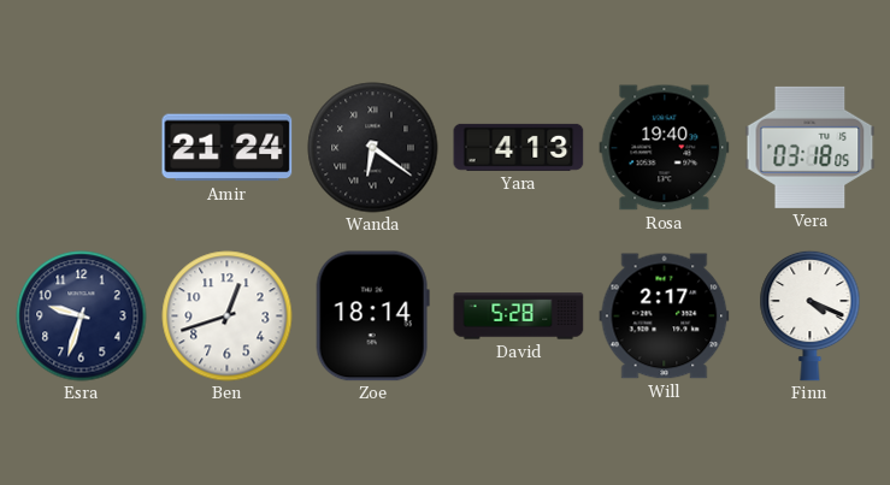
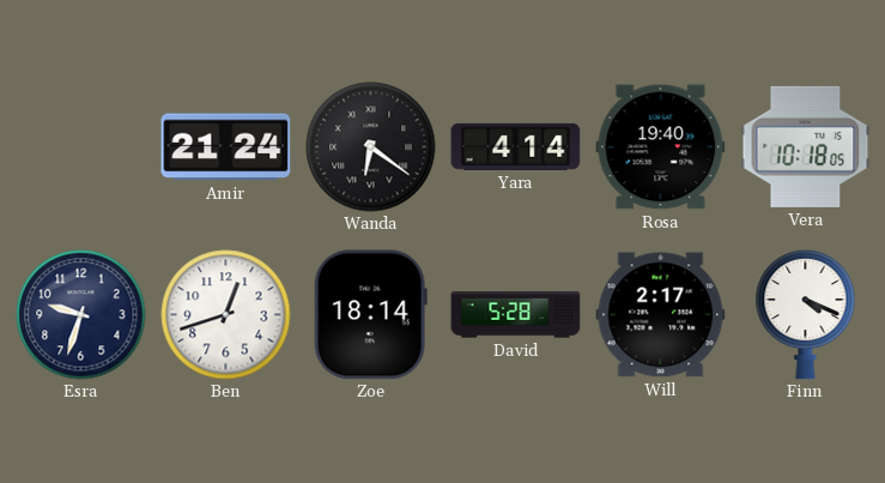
Yara: 4:13 -> 4:14
Vera: 03:18 -> 10:18
